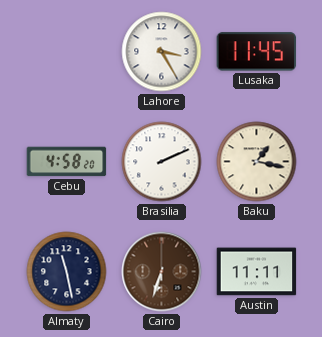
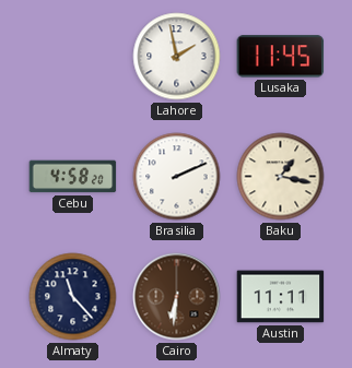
Lahore: 3:25 -> 1:58
Almaty: 11:28 -> 11:23
Cairo: 6:33 -> 6:31
